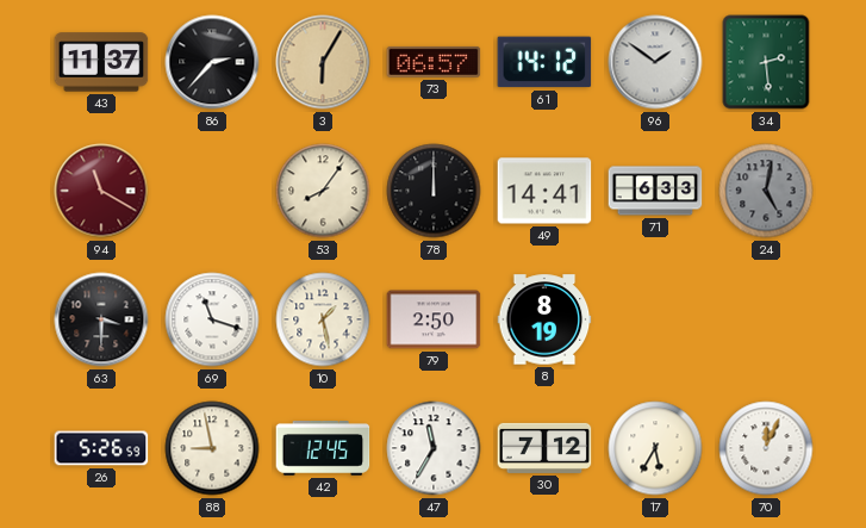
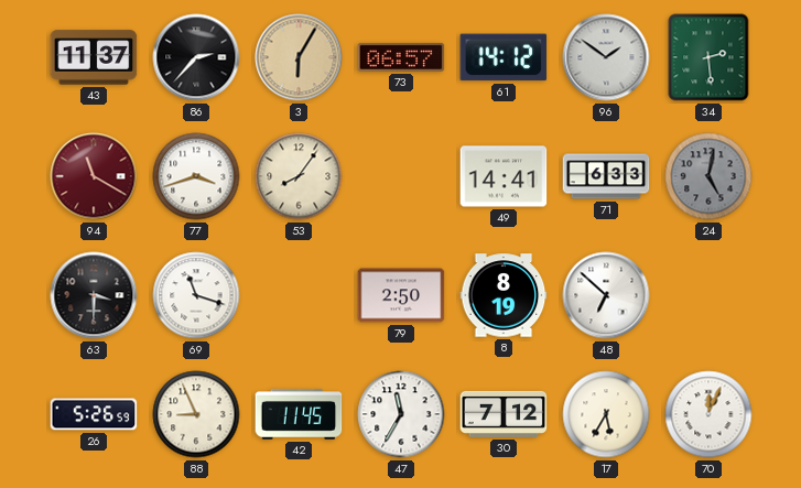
77: none -> 3:42
78: 12:00 -> none
10: 1:28 -> none
48: none -> 6:52
88: 8:58 -> 8:56
42: 12:45 -> 11:45
